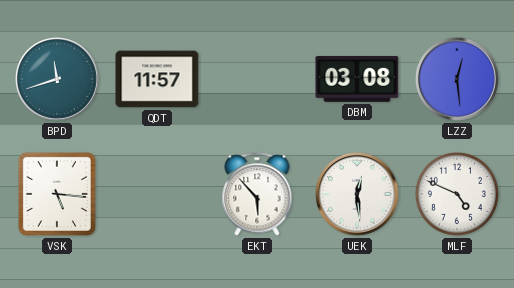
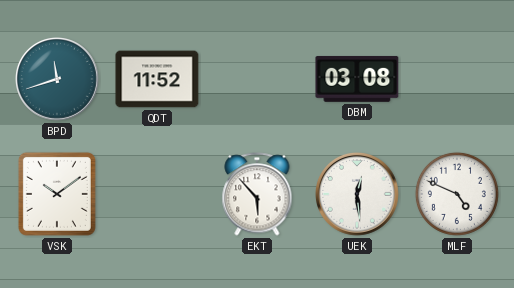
QDT: 11:57 -> 11:52
LZZ: 12:29 -> none
VSK: 5:16 -> 10:09
